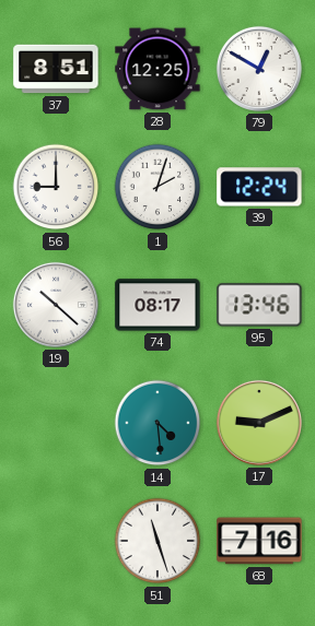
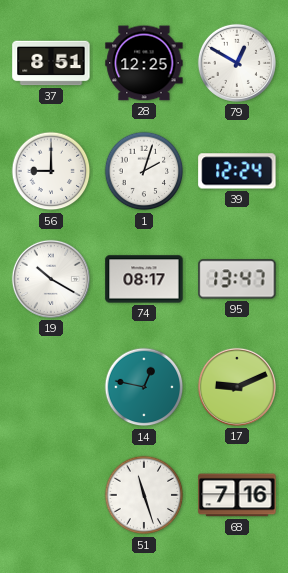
19: 10:22 -> 10:20
95: 13:46 -> 13:47
14: 4:29 -> 12:47
